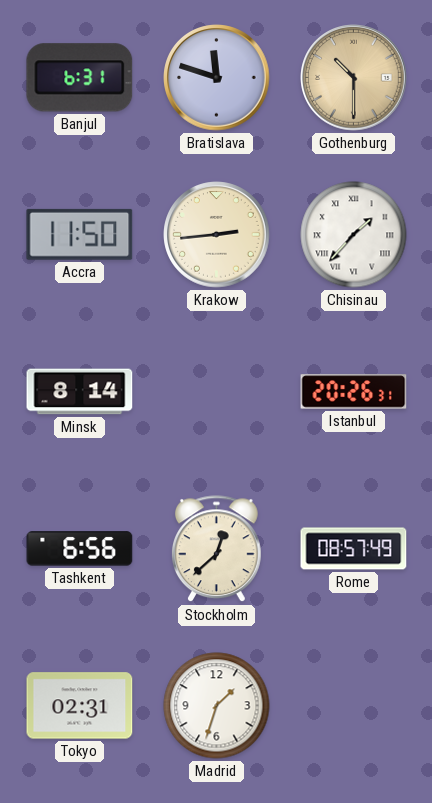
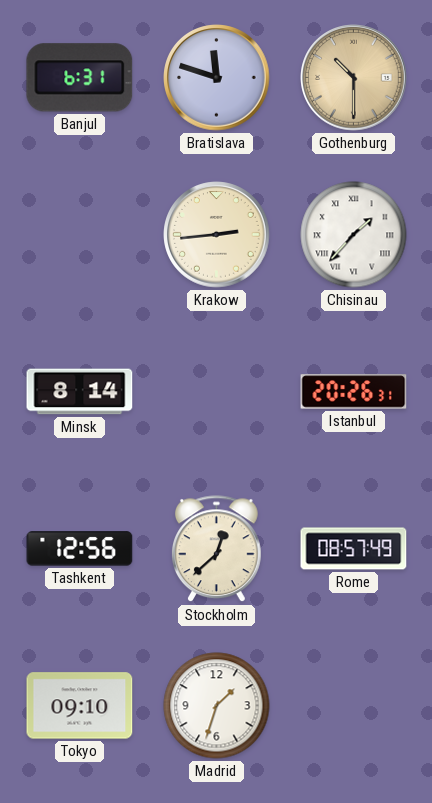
Accra: 11:50 -> none
Tashkent: 6:56 -> 12:56
Tokyo: 02:31 -> 09:10
